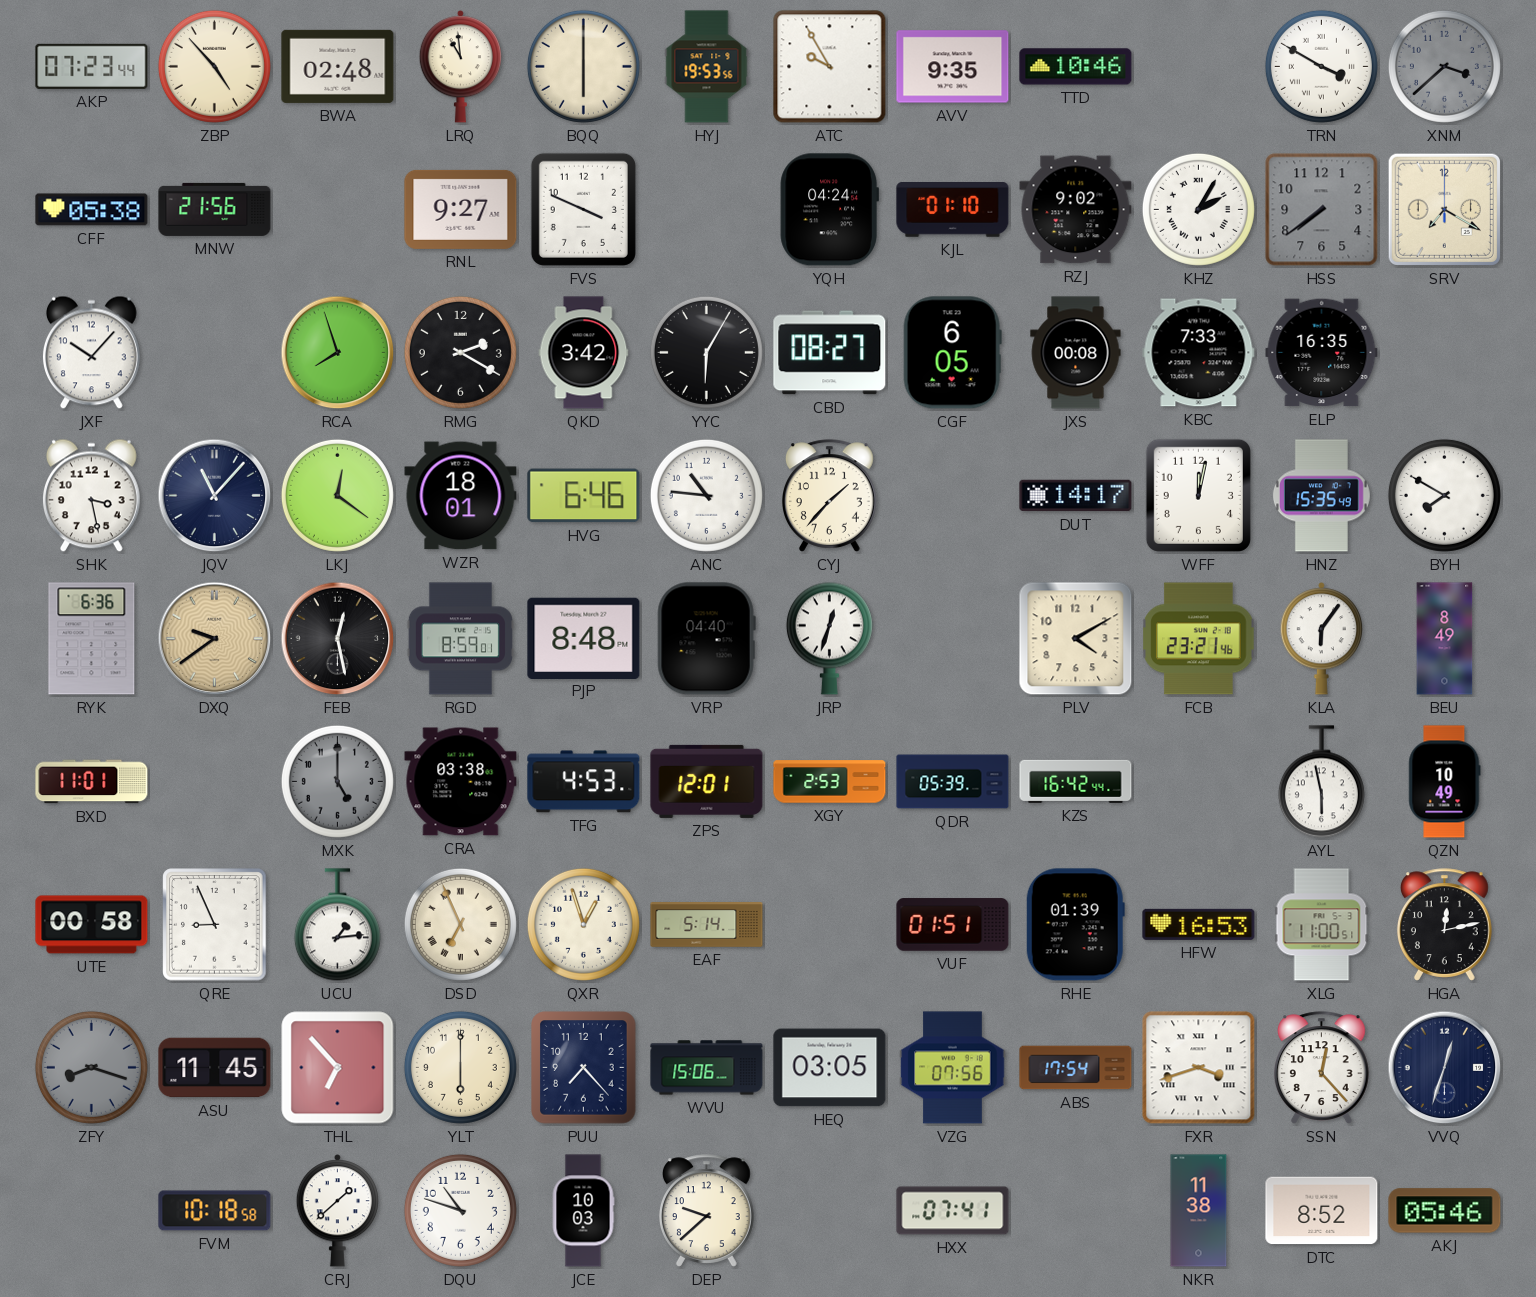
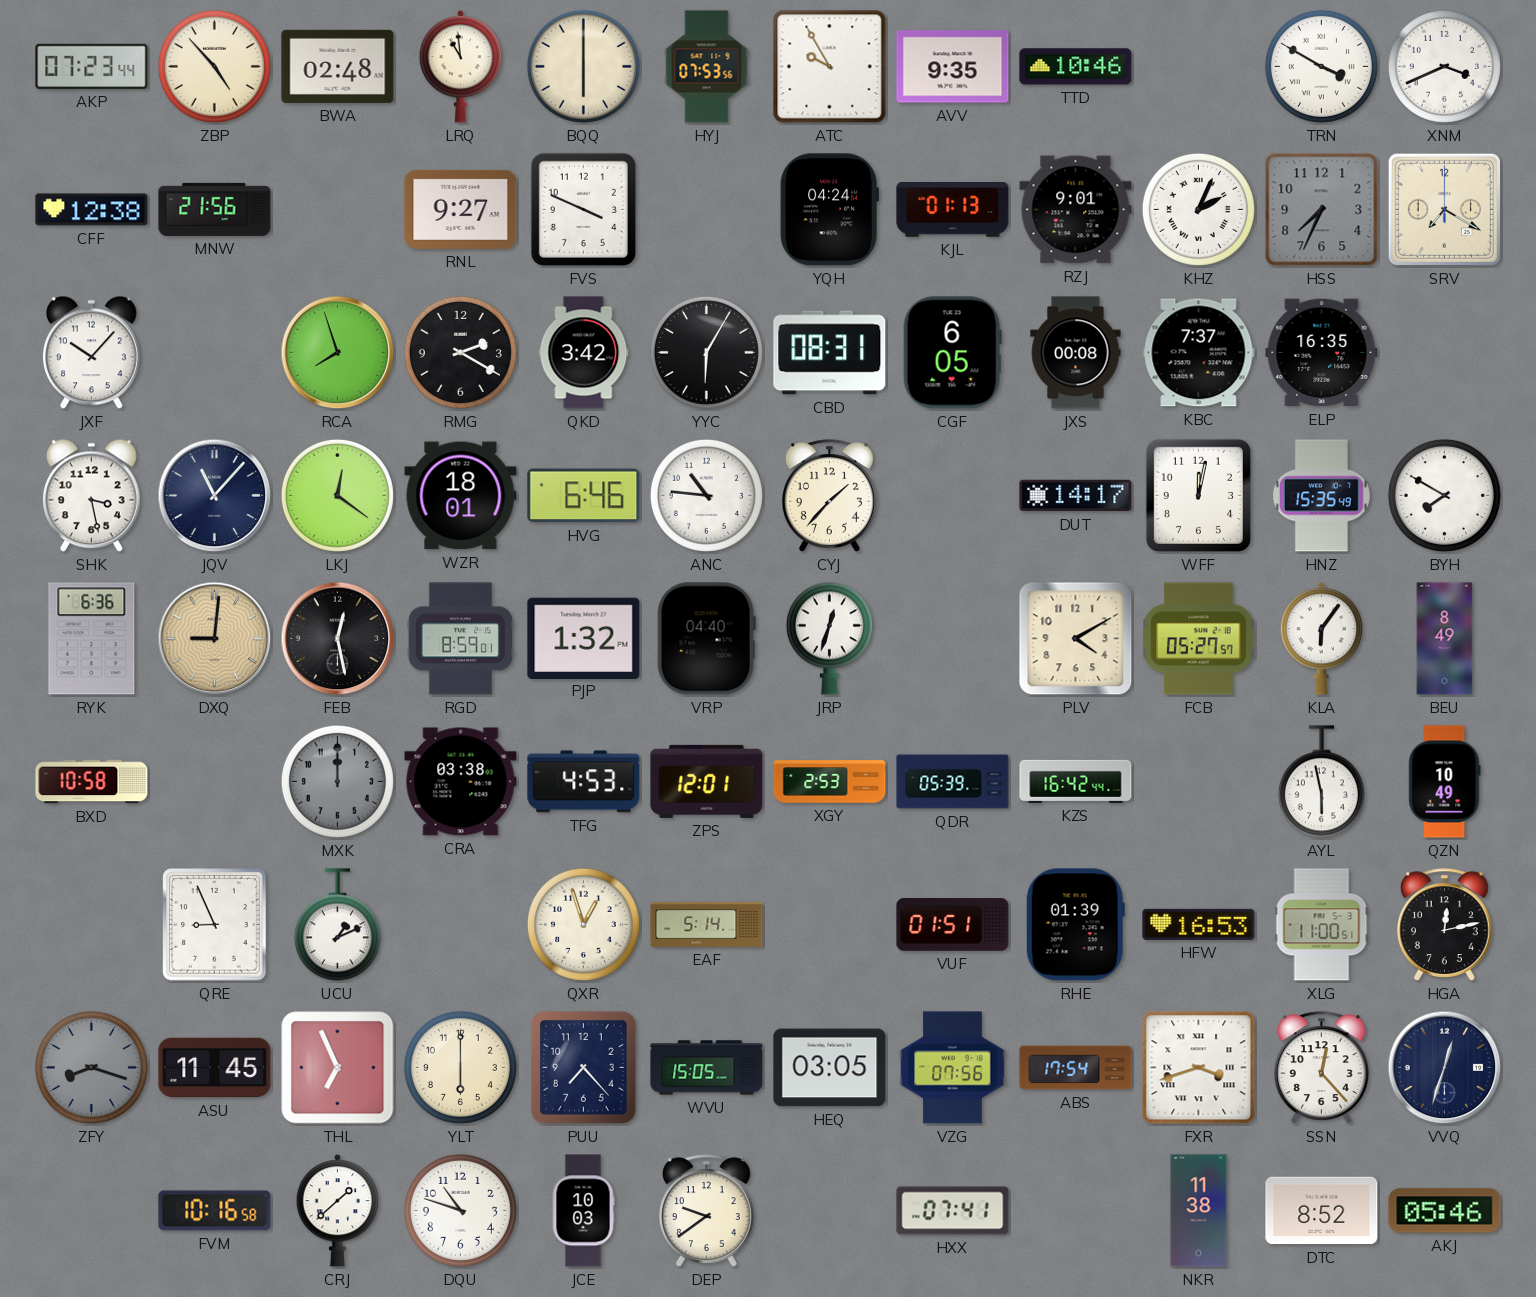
HYJ: 19:53 -> 07:53
XNM: 3:38 -> 3:41
XNM dial: grey -> white
CFF: 05:38 -> 12:38
KJL: 01:10 -> 01:13
RZJ: 9:02 -> 9:01
KHZ: 2:05 -> 2:04
HSS: 7:39 -> 7:34
CBD: 08:27 -> 08:31
KBC: 7:33 -> 7:37
DXQ: 9:39 -> 9:01
PJP: 8:48 -> 1:32
FCB: 23:21 -> 05:27
BXD: 11:01 -> 10:58
MXK: 5:00 -> 12:00
UTE: 00:58 -> none
UCU: 1:14 -> 1:11
DSD: 6:56 -> none
THL: 6:53 -> 6:56
WVU: 15:06 -> 15:05
FVM: 10:18 -> 10:16
DEP: 9:38 -> 9:39
